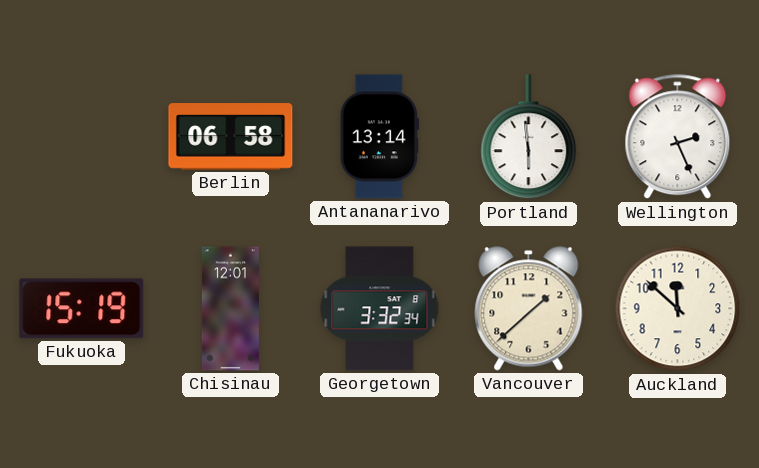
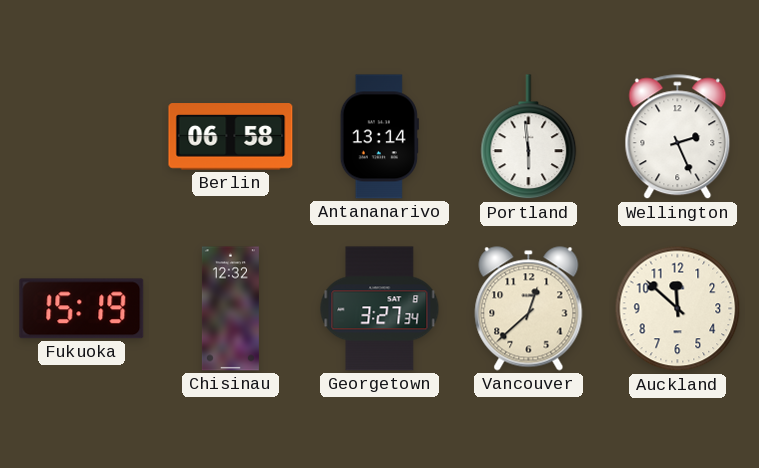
Chisinau: 12:01 -> 12:32
Georgetown: 3:32 -> 3:27
Vancouver: 1:38 -> 12:38
